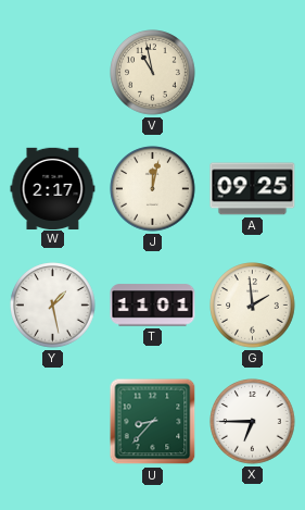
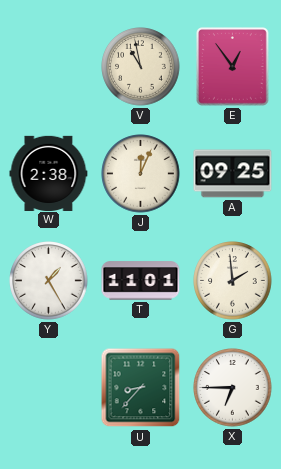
E: none -> 12:54
W: 2:17 -> 2:38
J: 12:02 -> 12:04
Y: 1:28 -> 1:25
